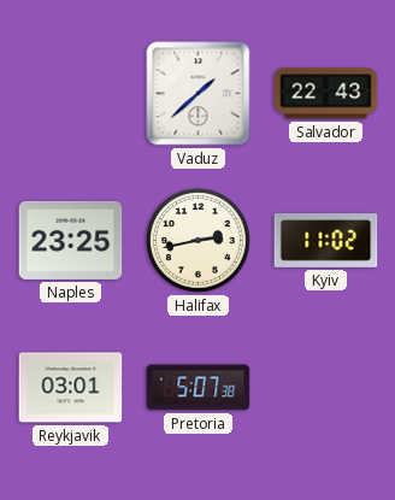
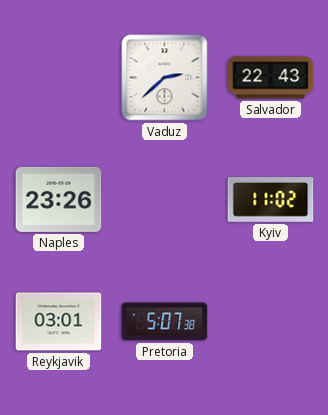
Vaduz: 1:38 -> 2:38
Naples: 23:25 -> 23:26
Halifax: 2:43 -> none
